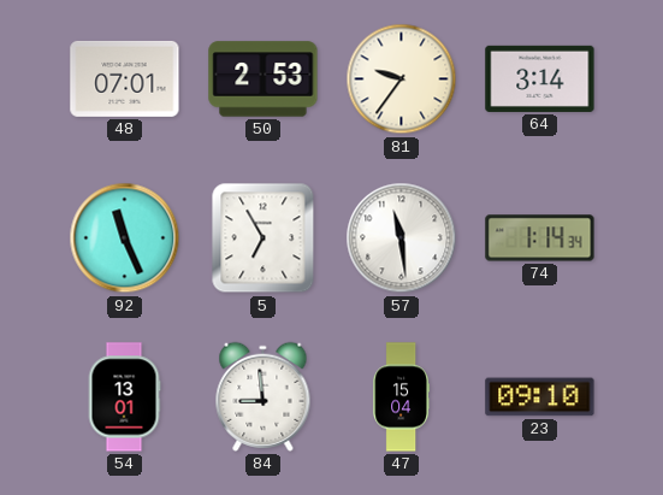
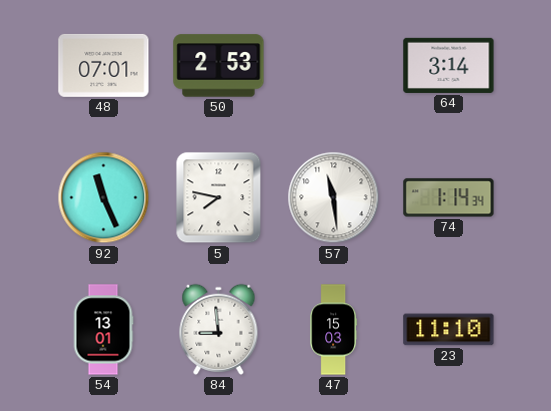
81: 9:36 -> none
5: 6:55 -> 7:47
47: 15:04 -> 15:03
23: 09:10 -> 11:10
